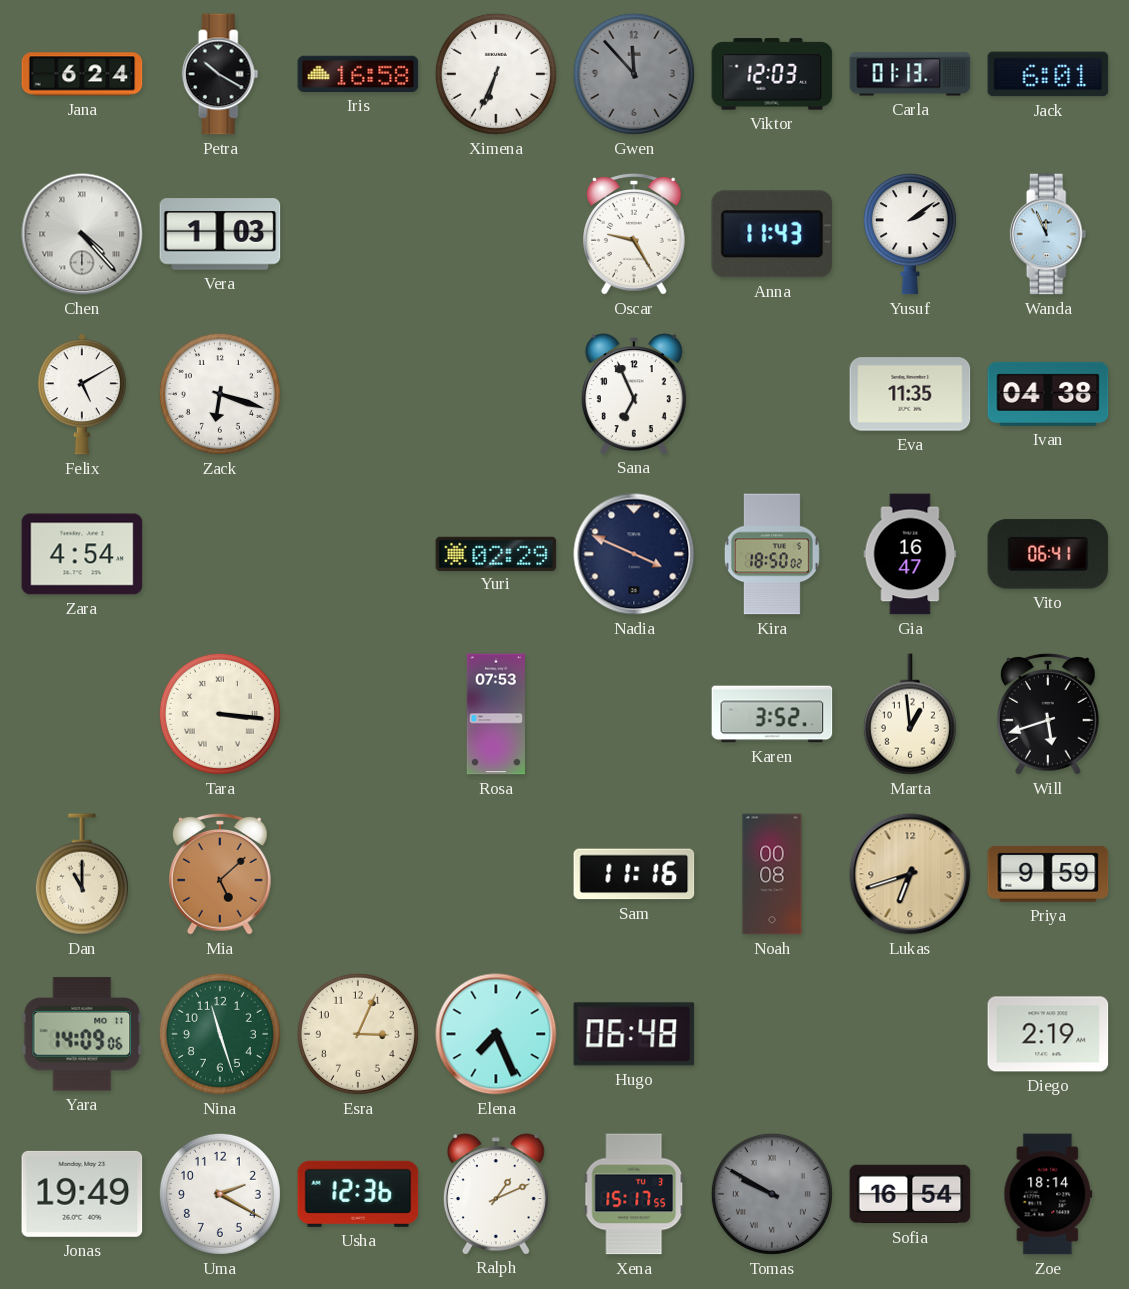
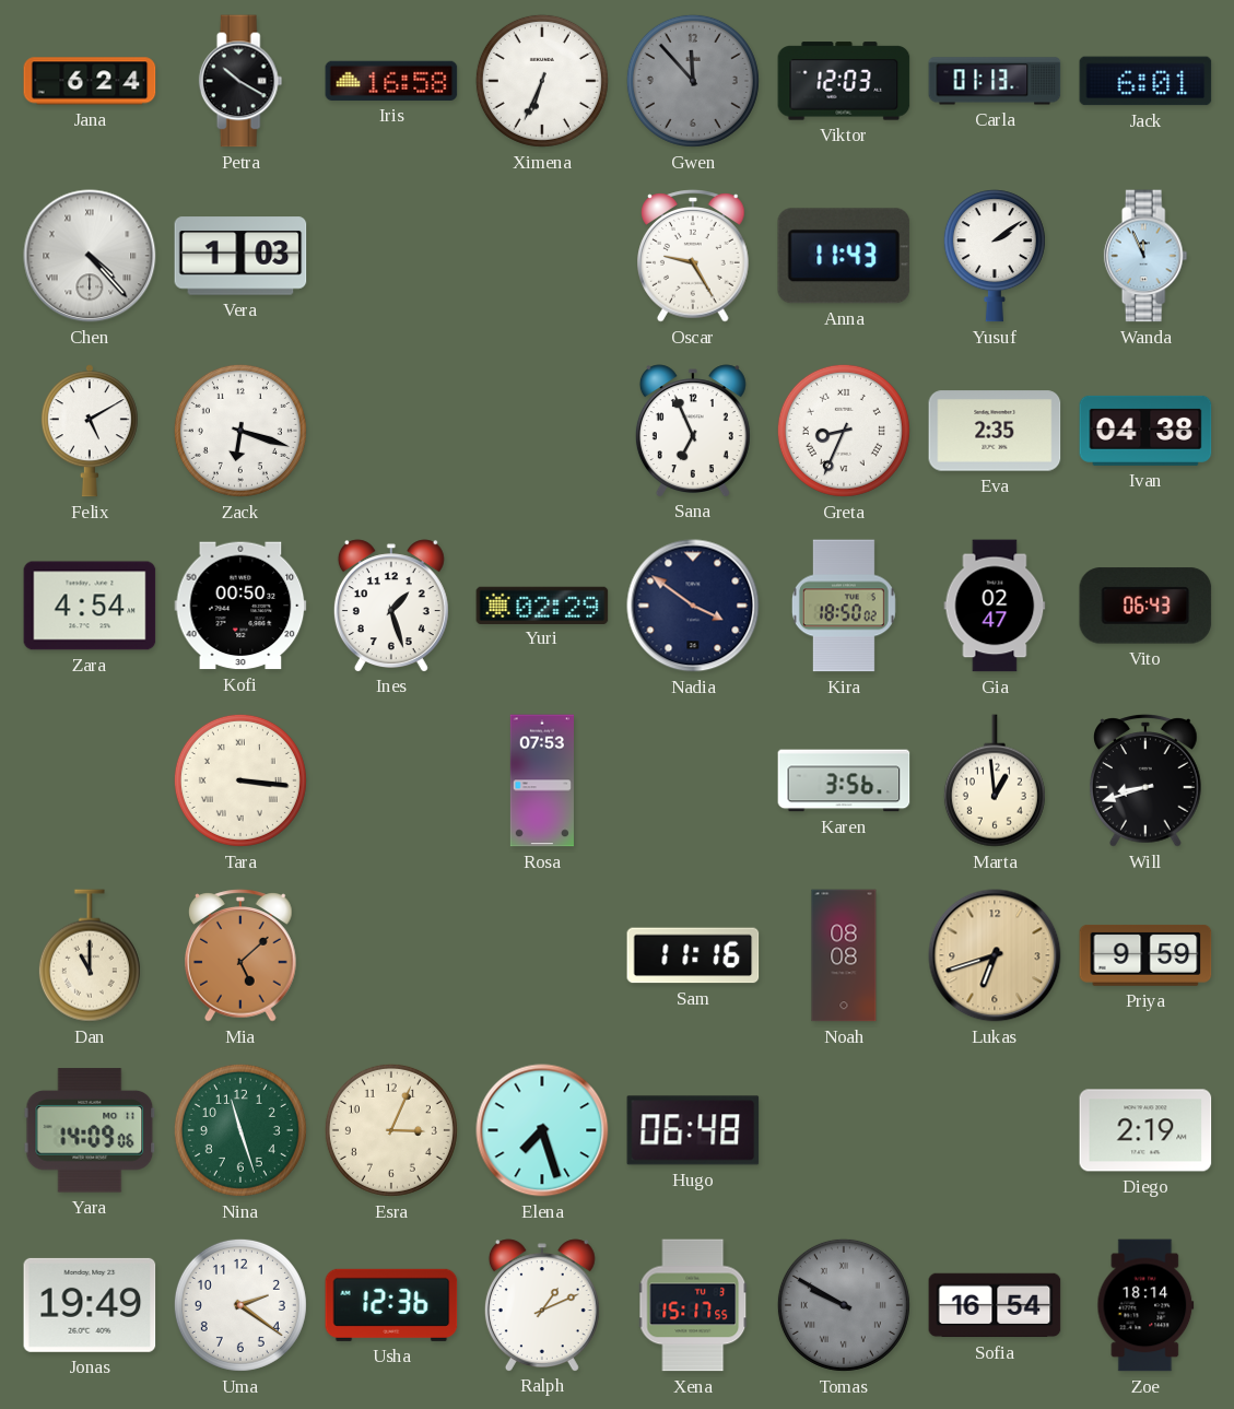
Greta: none -> 8:34
Eva: 11:35 -> 2:35
Kofi: none -> 00:50
Ines: none -> 1:27
Nadia: 3:49 -> 3:51
Gia: 16:47 -> 02:47
Vito: 06:41 -> 06:43
Karen: 3:52 -> 3:56
Will: 5:42 -> 8:42
Noah: 00:08 -> 08:08
Elena: 7:26 -> 7:27
Uma: 2:20 -> 2:21
